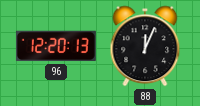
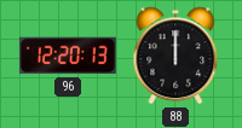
88: 12:04 -> 12:00
